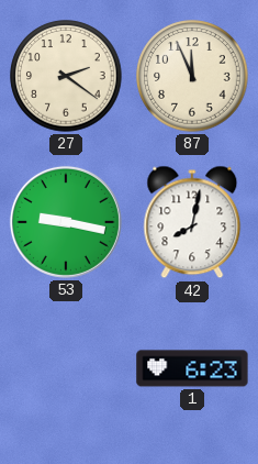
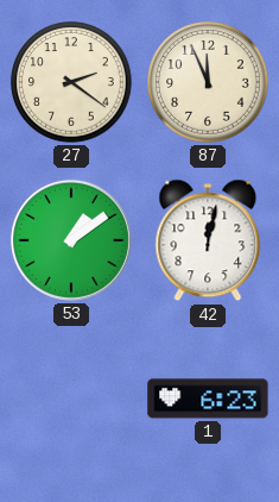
53: 9:17 -> 1:09
42: 8:02 -> 12:02
